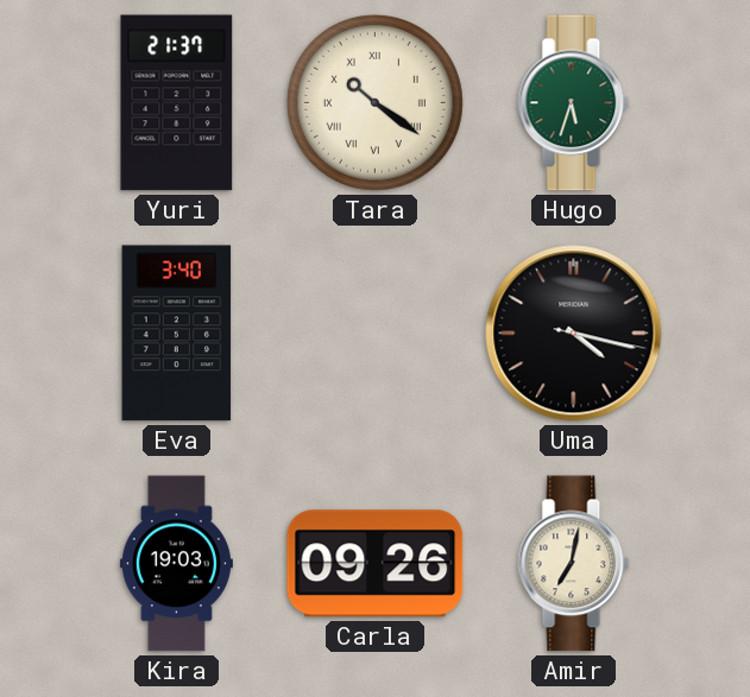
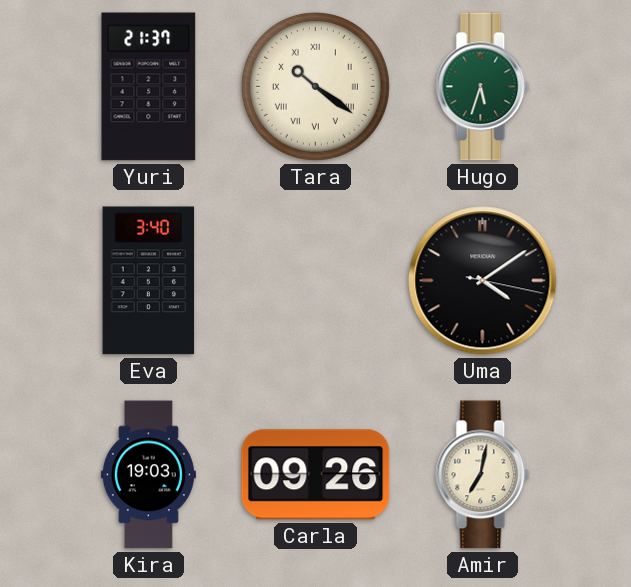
Uma: 4:17 -> 4:09
